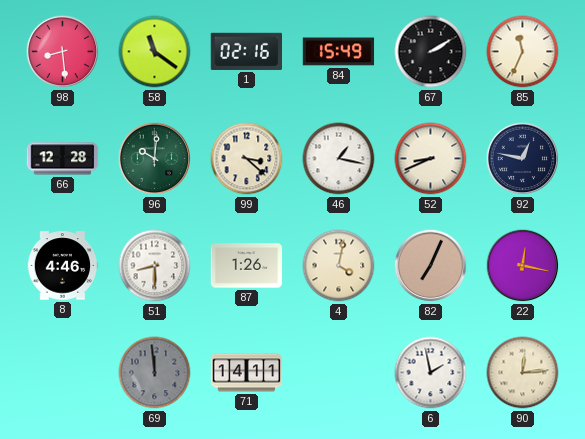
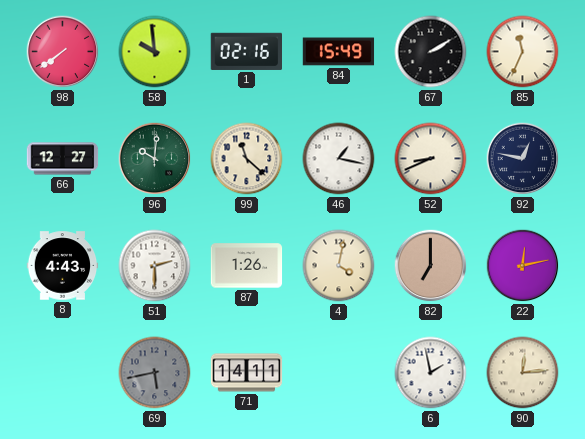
98: 8:29 -> 7:39
58: 11:21 -> 9:59
66: 12:28 -> 12:27
99: 3:22 -> 11:22
8: 4:46 -> 4:43
51: 8:30 -> 2:30
82: 7:04 -> 7:00
22: 12:17 -> 12:13
69: 11:59 -> 5:43
